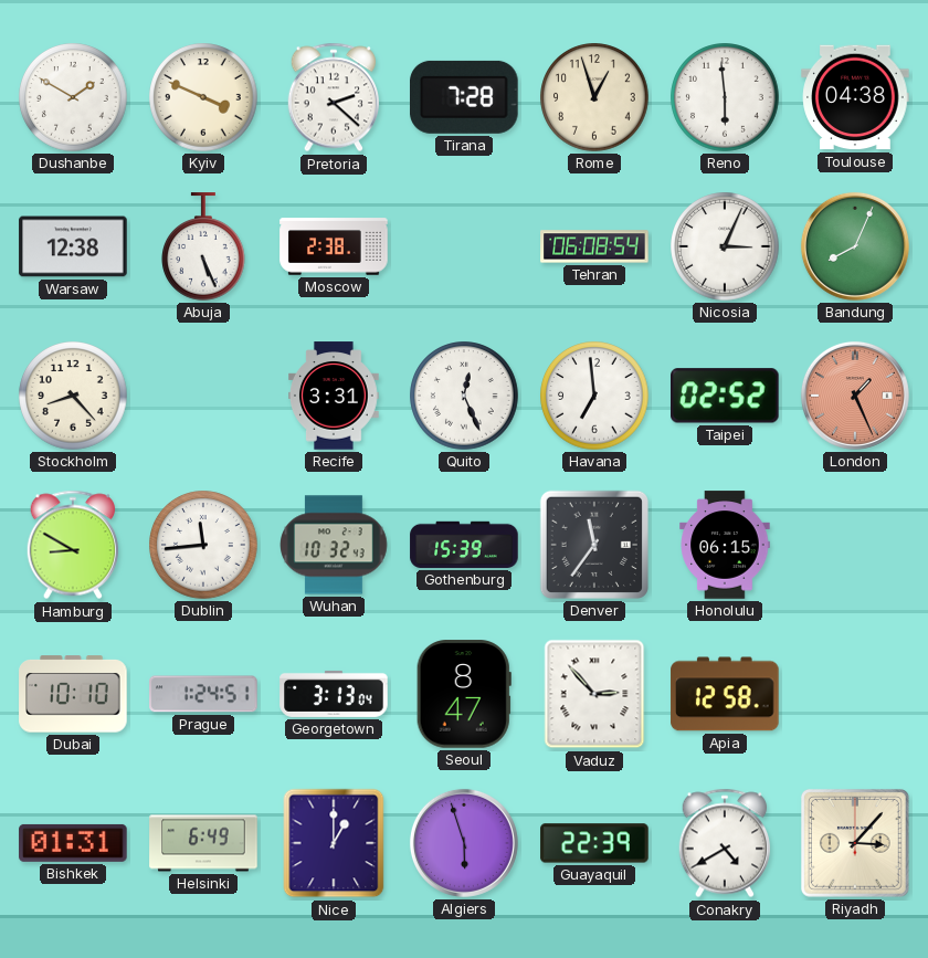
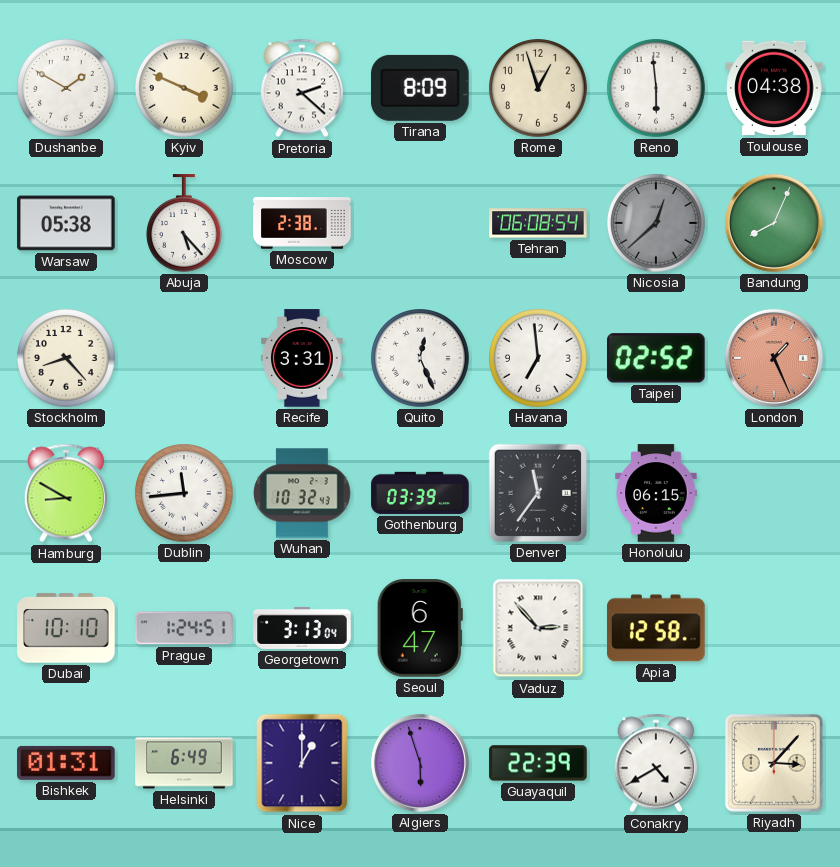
Tirana: 7:28 -> 8:09
Warsaw: 12:38 -> 05:38
Abuja: 5:26 -> 5:23
Nicosia: 3:04 -> 12:38
Nicosia dial: white -> grey
Gothenburg: 15:39 -> 03:39
Seoul: 8:47 -> 6:47
